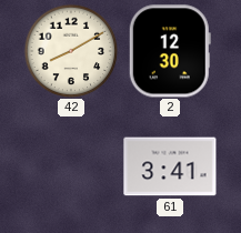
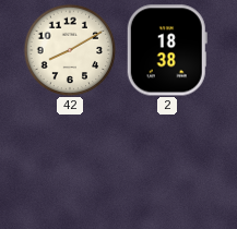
2: 12:30 -> 18:38
61: 3:41 -> none
